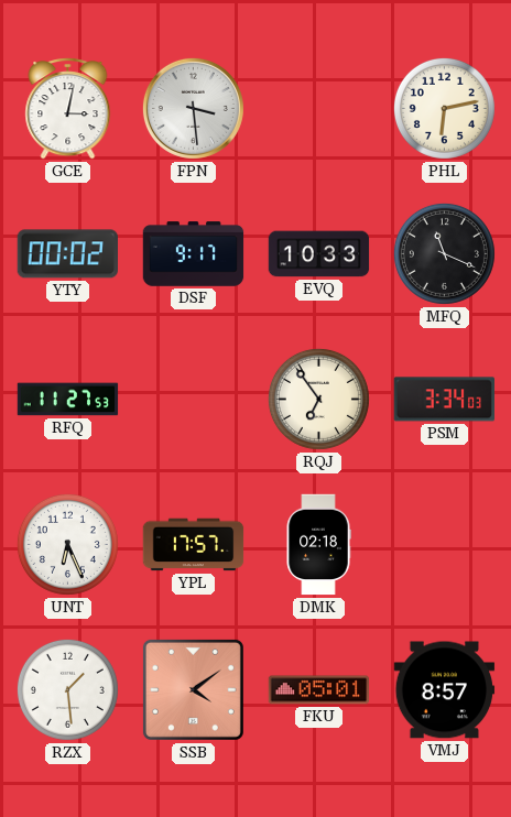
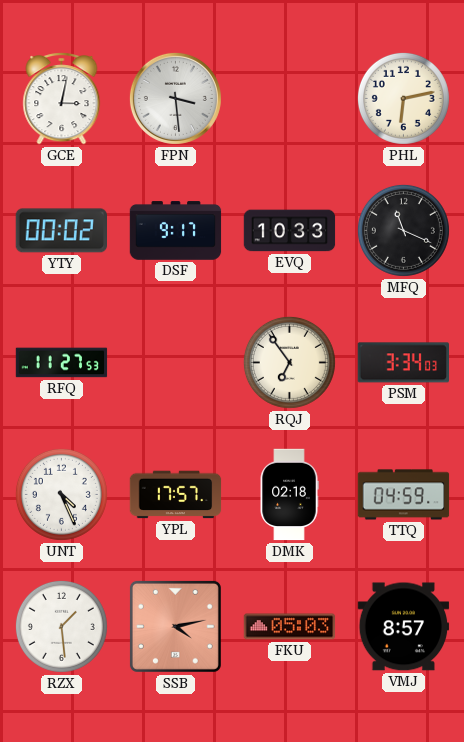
UNT: 6:26 -> 4:26
TTQ: none -> 04:59
SSB: 4:09 -> 4:13
FKU: 05:01 -> 05:03
